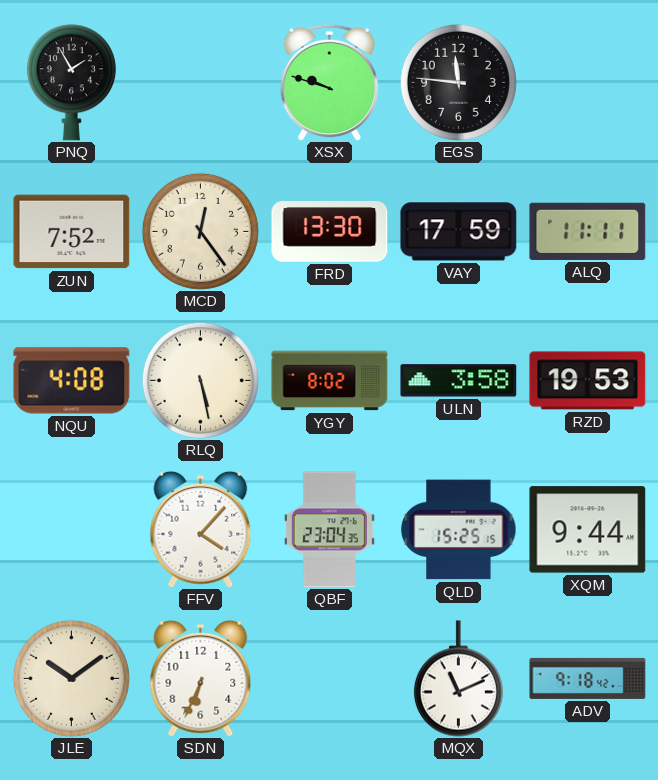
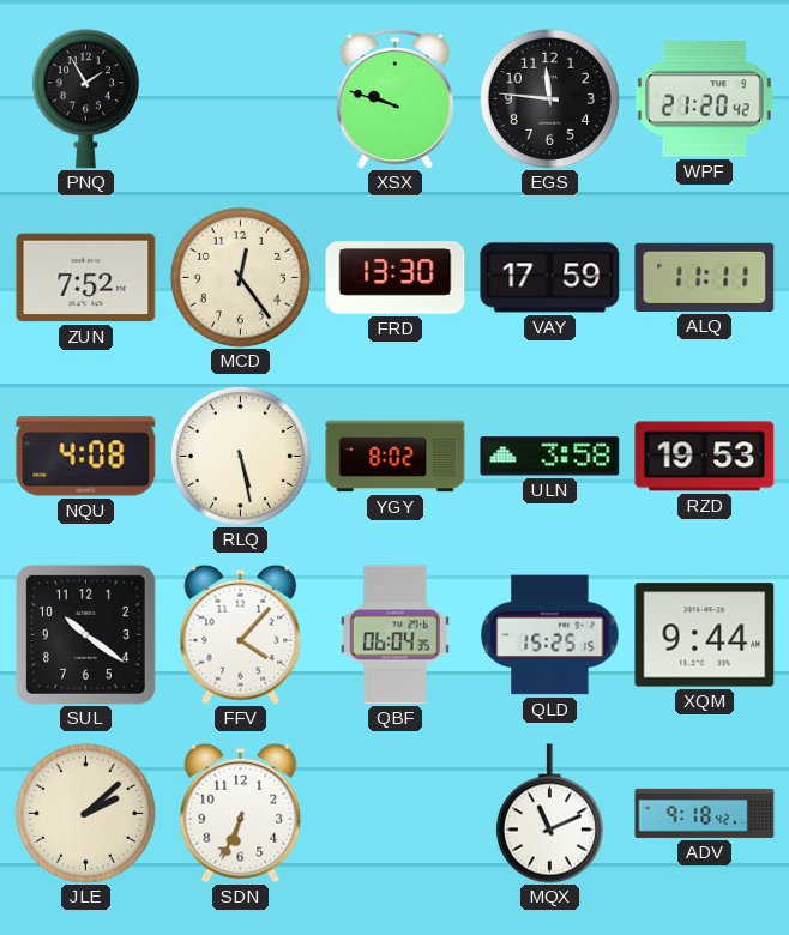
WPF: none -> 21:20
SUL: none -> 10:21
QBF: 23:04 -> 06:04
JLE: 10:09 -> 2:08
